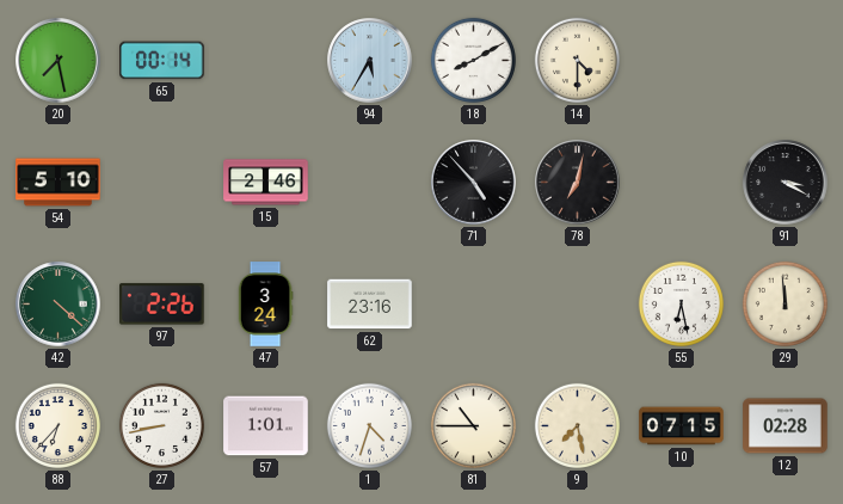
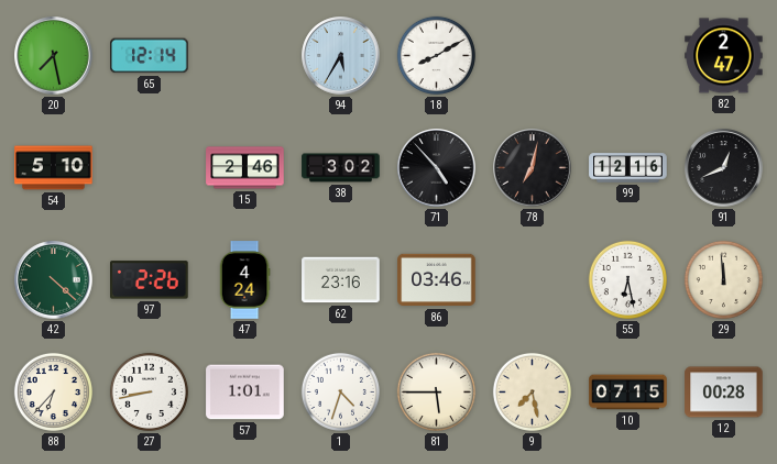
65: 00:14 -> 12:14
14: 4:30 -> none
82: none -> 2:47
38: none -> 3:02
99: none -> 12:16
91: 3:20 -> 12:41
47: 3:24 -> 4:24
86: none -> 03:46
81: 10:45 -> 5:45
12: 02:28 -> 00:28
